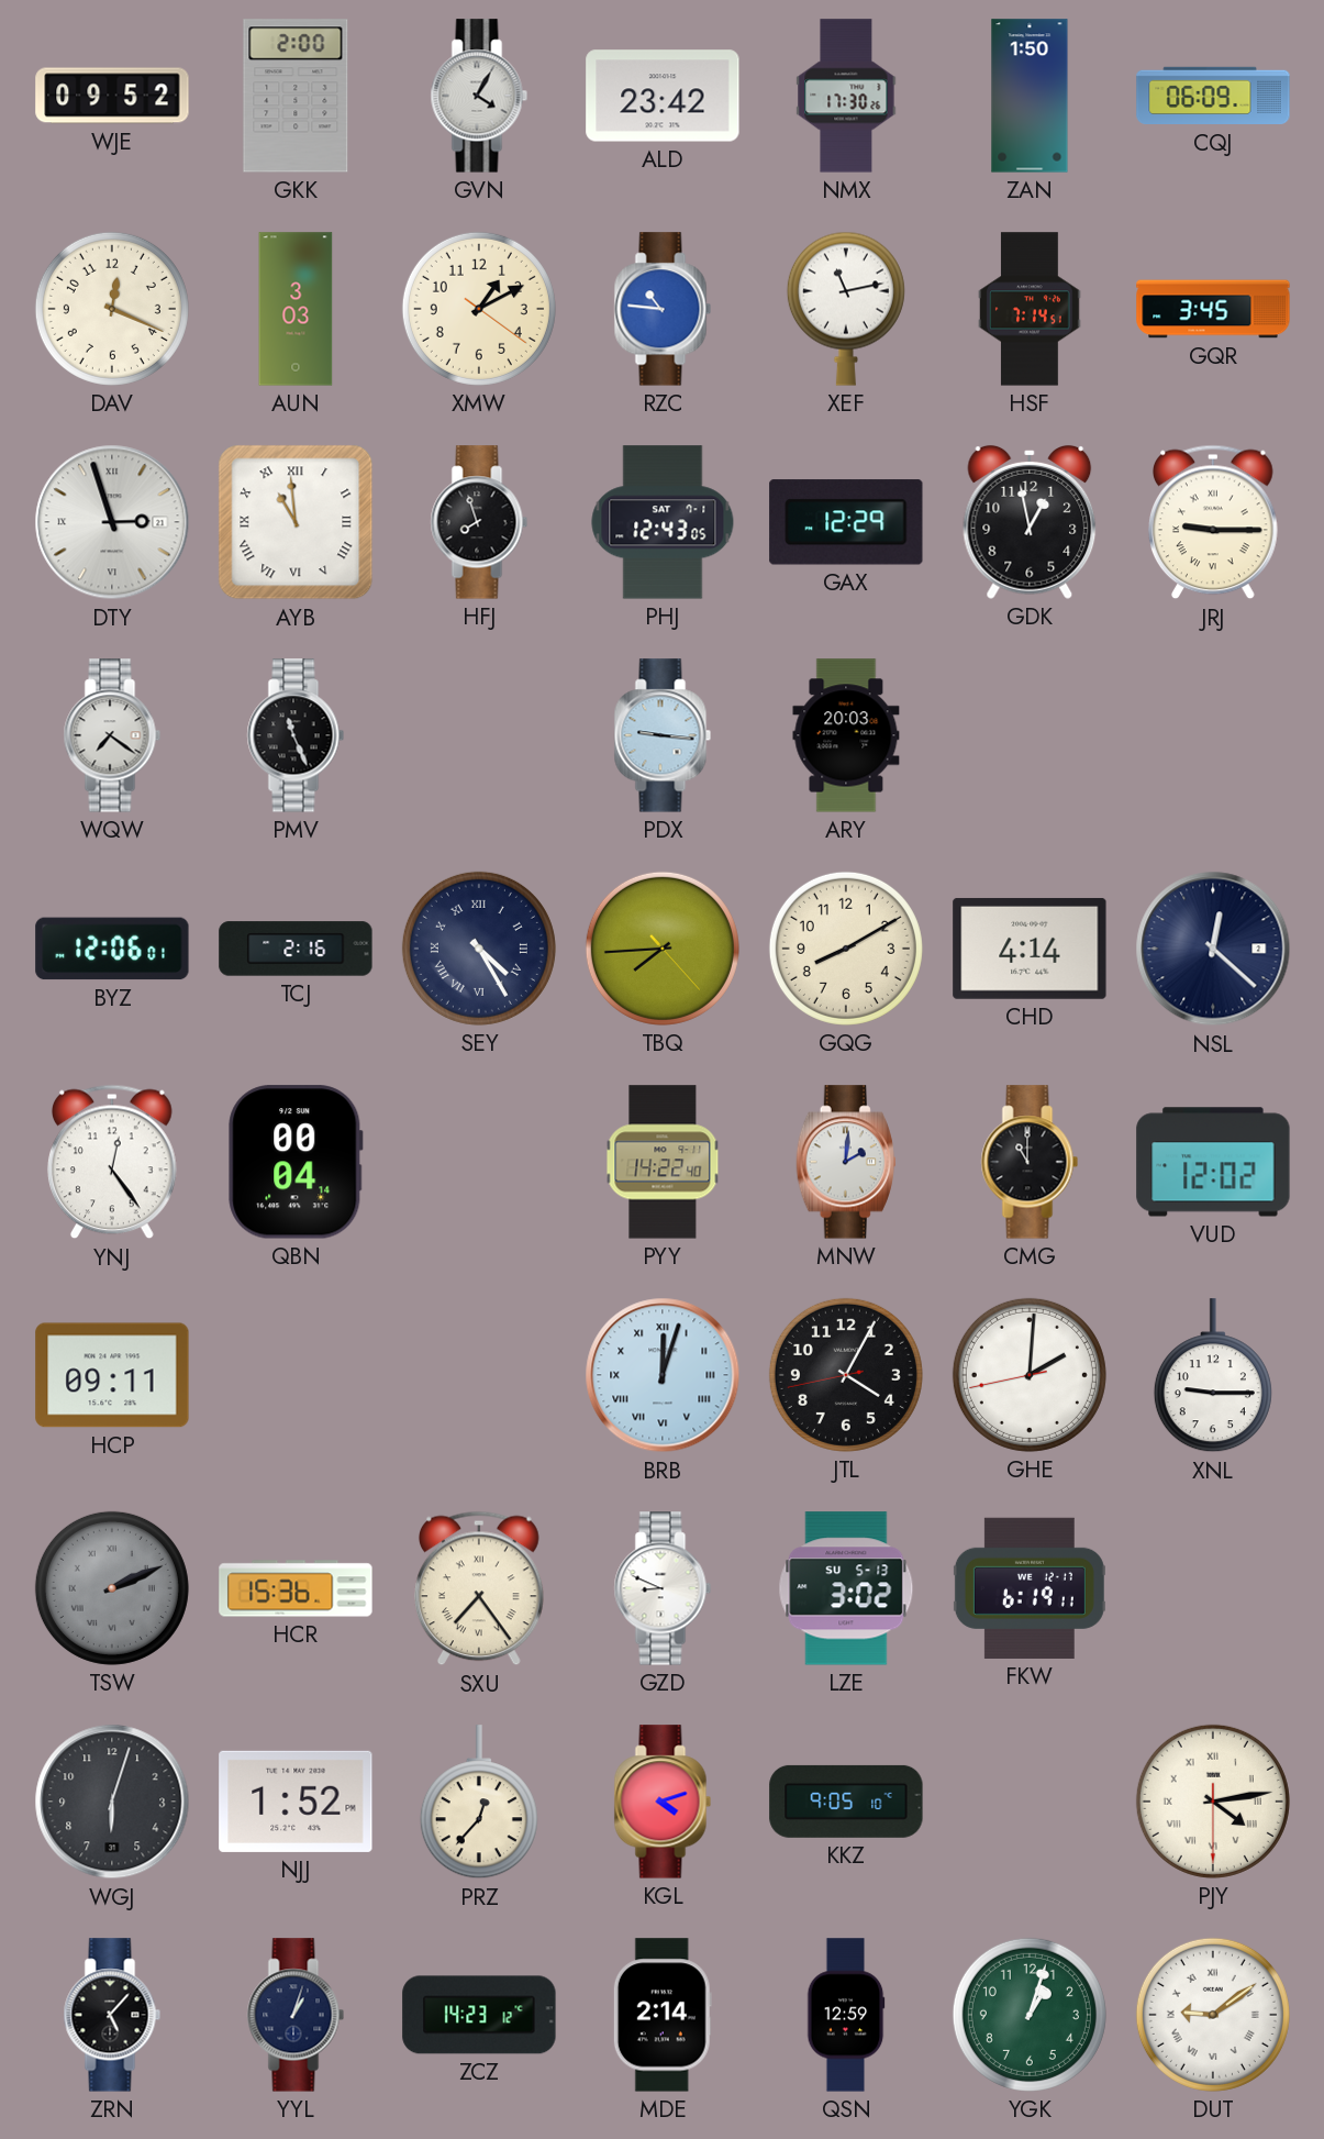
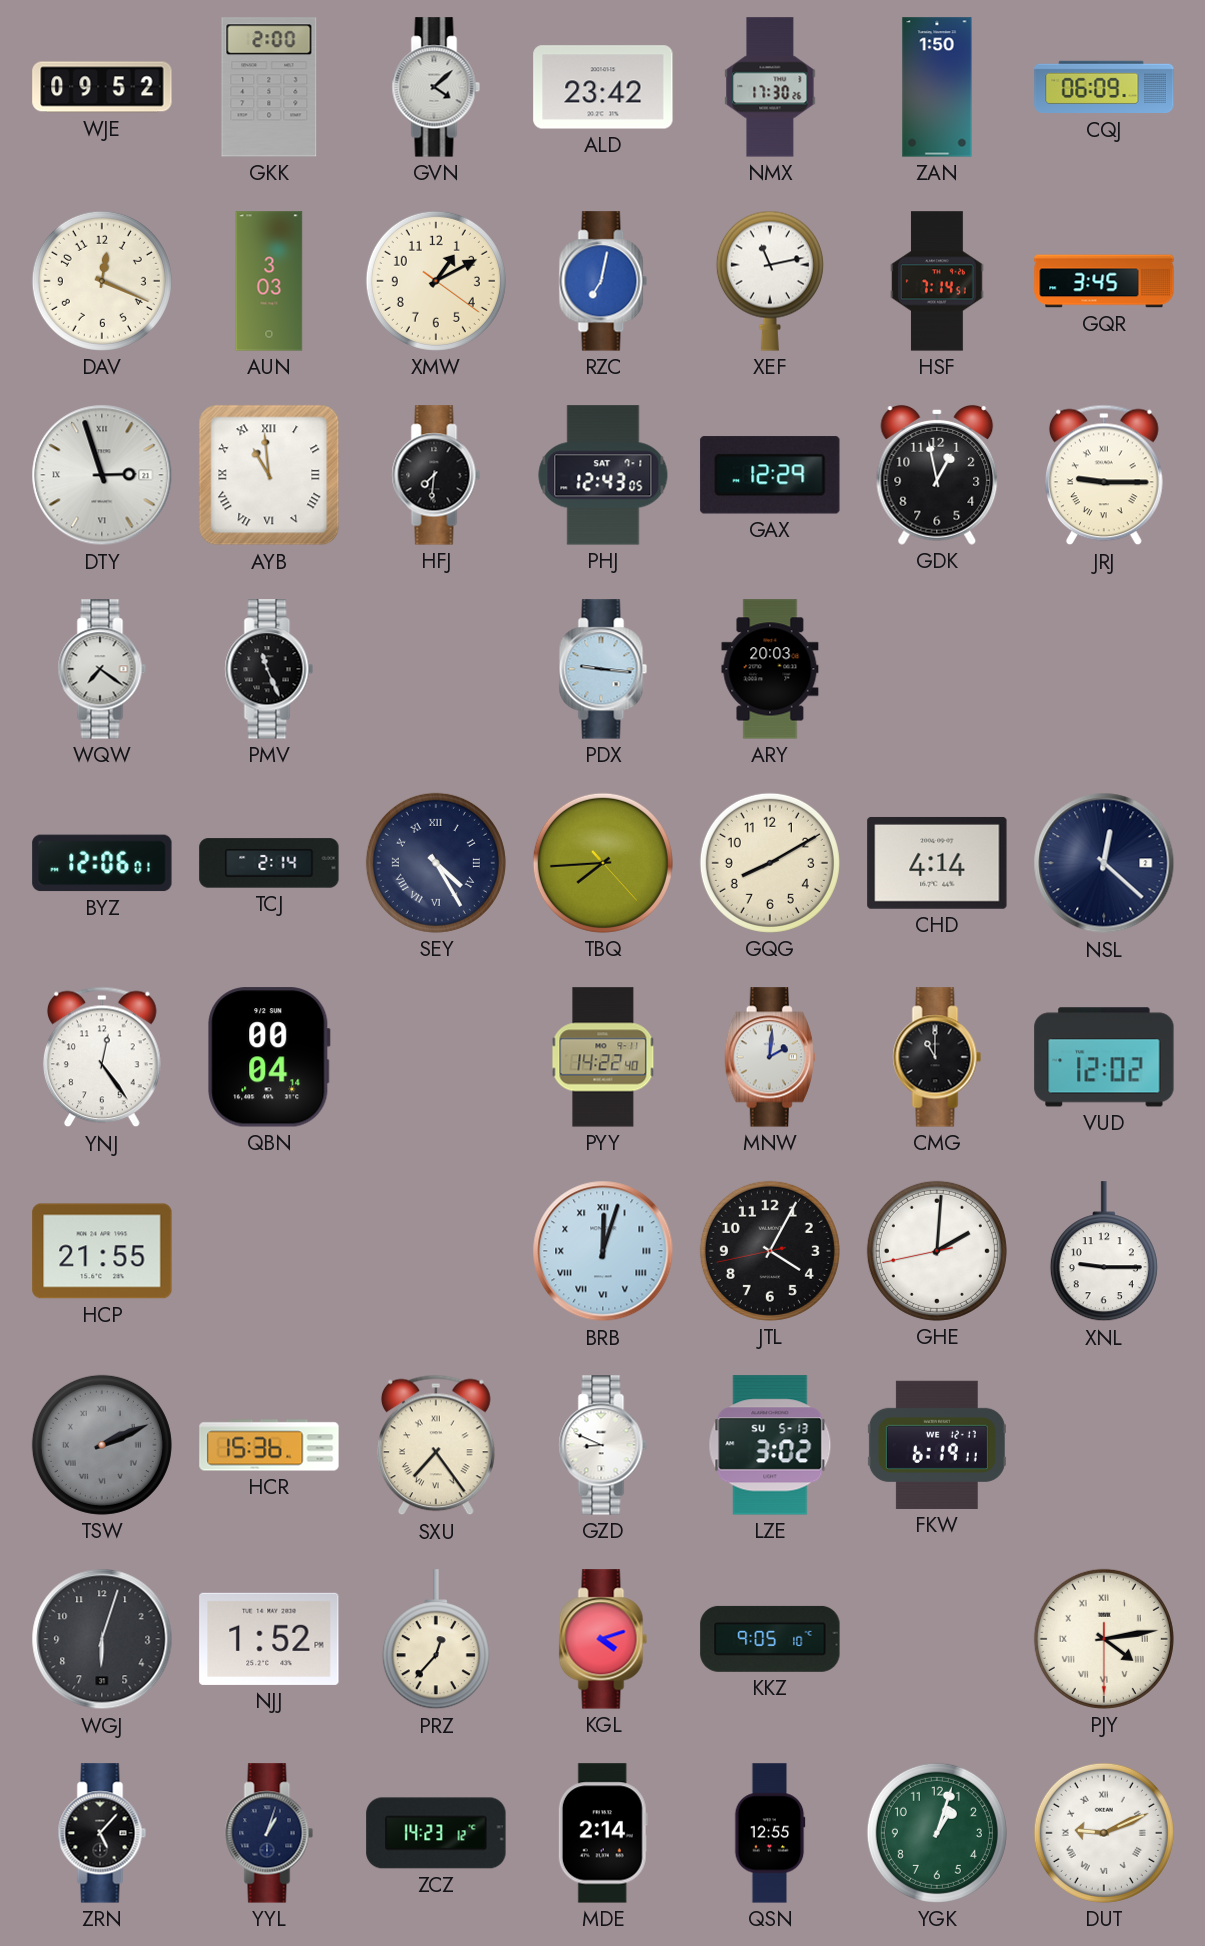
GVN: 4:05 -> 4:08
RZC: 10:46 -> 7:02
HFJ: 7:57 -> 7:31
TCJ: 2:16 -> 2:14
HCP: 09:11 -> 21:55
QSN: 12:59 -> 12:55
DUT: 9:09 -> 9:11
